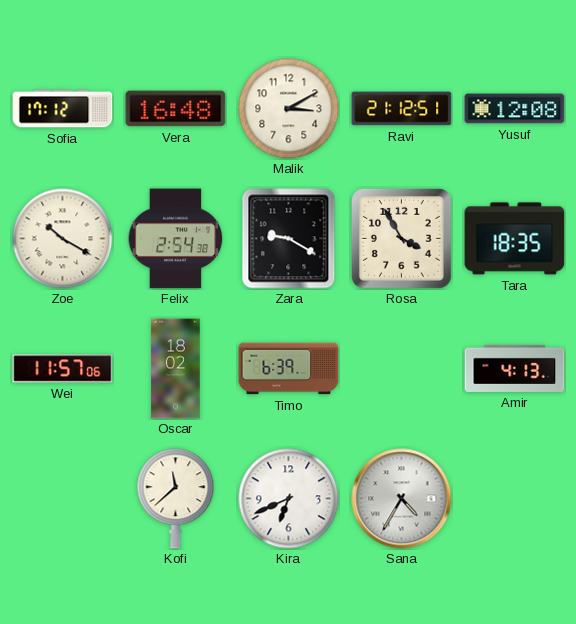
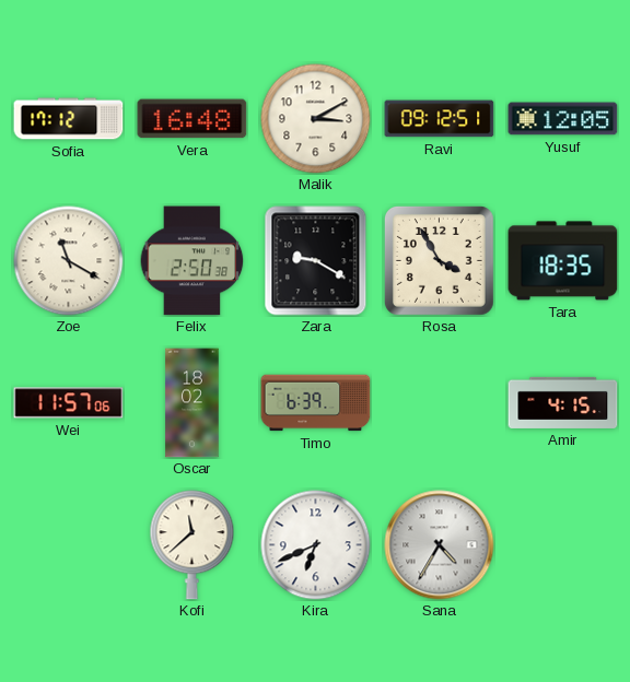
Ravi: 21:12 -> 09:12
Yusuf: 12:08 -> 12:05
Zoe: 10:20 -> 11:20
Felix: 2:54 -> 2:50
Amir: 4:13 -> 4:15
